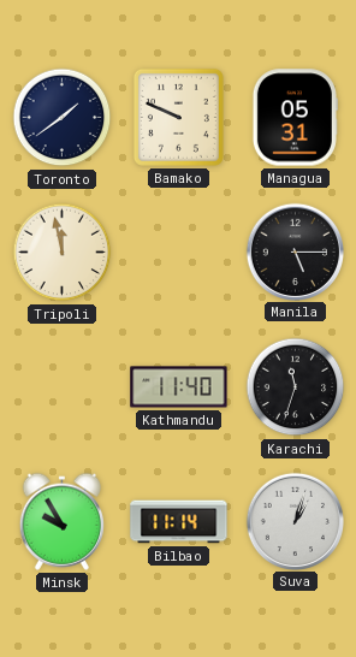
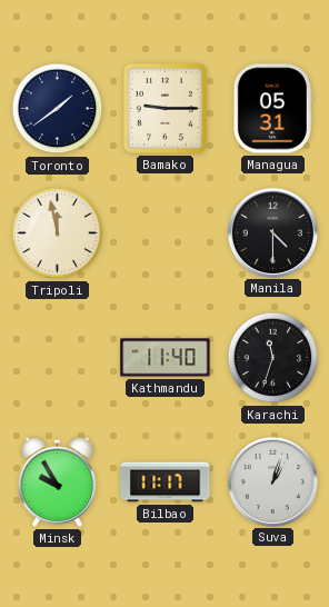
Bamako: 9:49 -> 9:15
Manila: 5:15 -> 4:30
Bilbao: 11:14 -> 11:17
